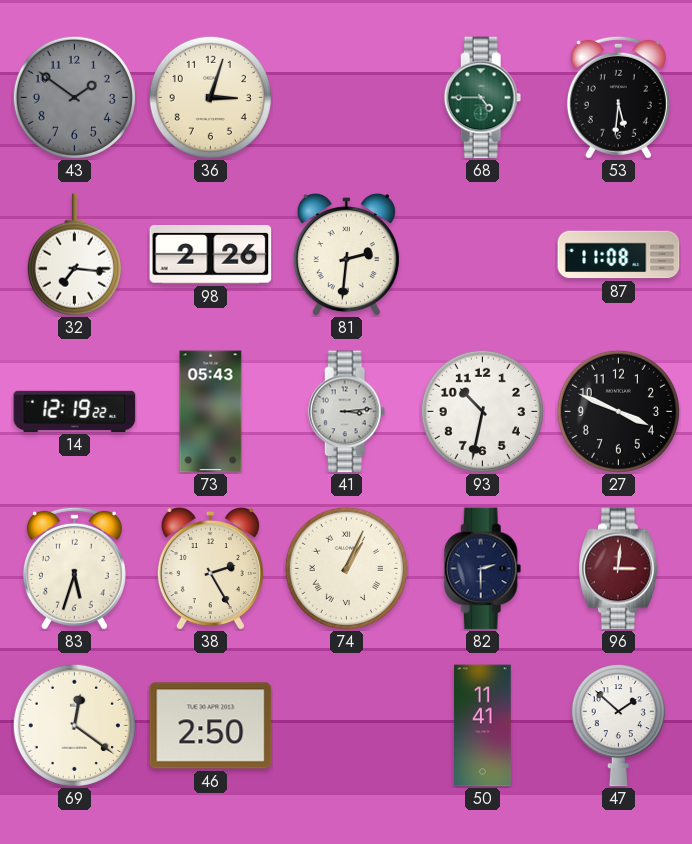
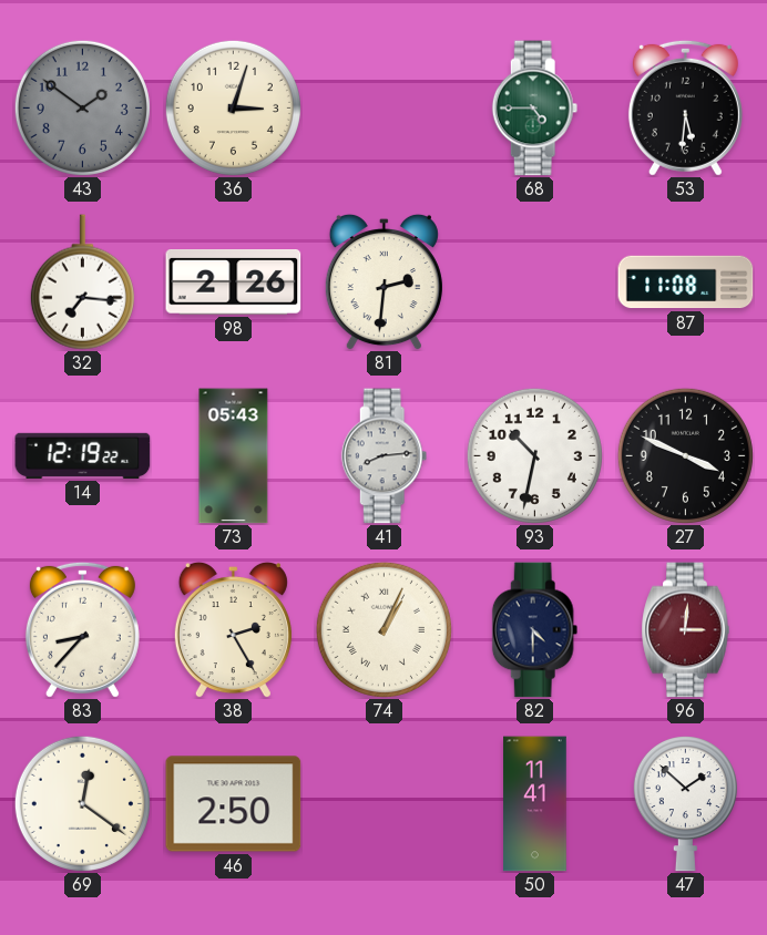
41: 3:14 -> 8:14
83: 5:33 -> 8:37
82: 2:30 -> 4:30
